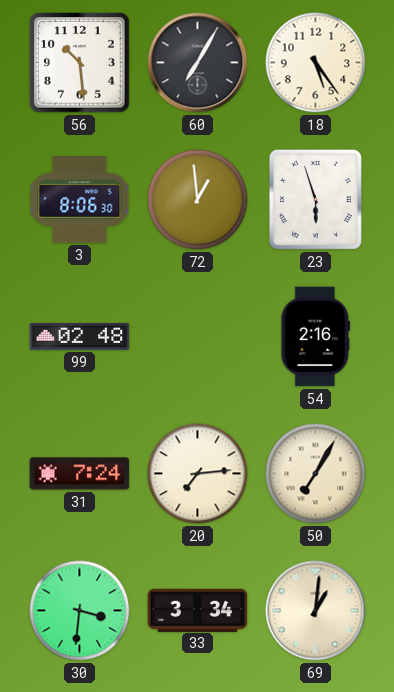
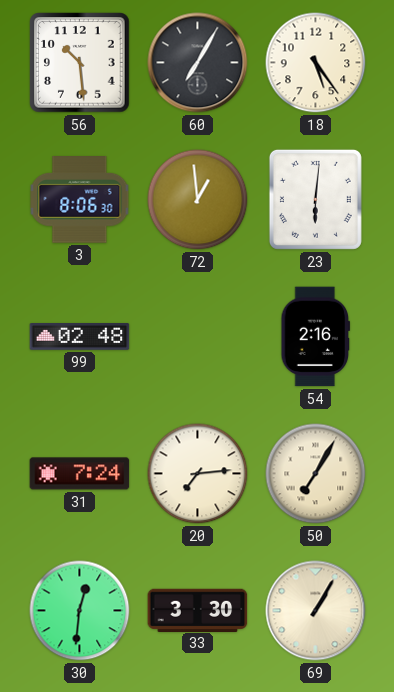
23: 5:57 -> 6:01
30: 3:31 -> 12:31
33: 3:34 -> 3:30
69: 1:01 -> 1:05
